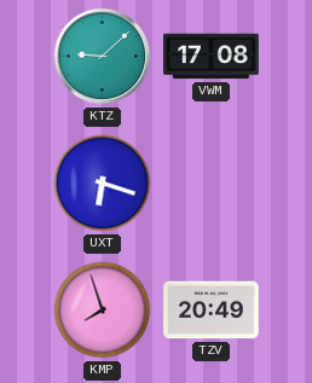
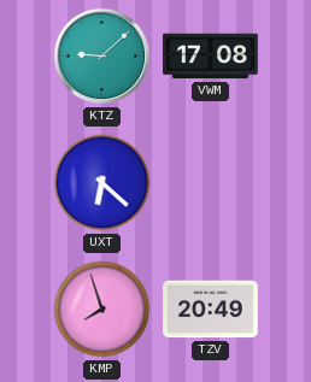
UXT: 6:18 -> 6:22
